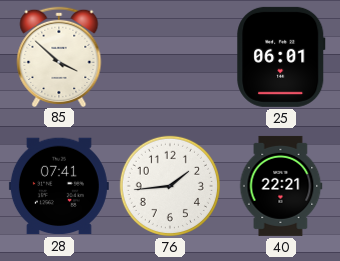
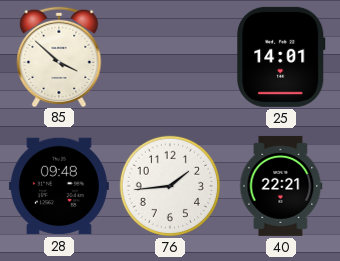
25: 06:01 -> 14:01
28: 07:41 -> 09:48
